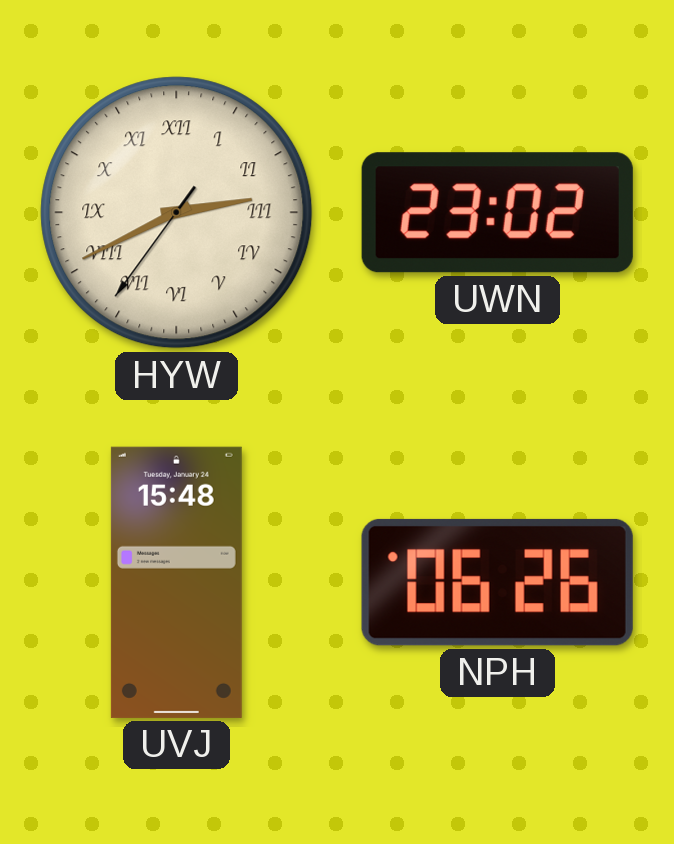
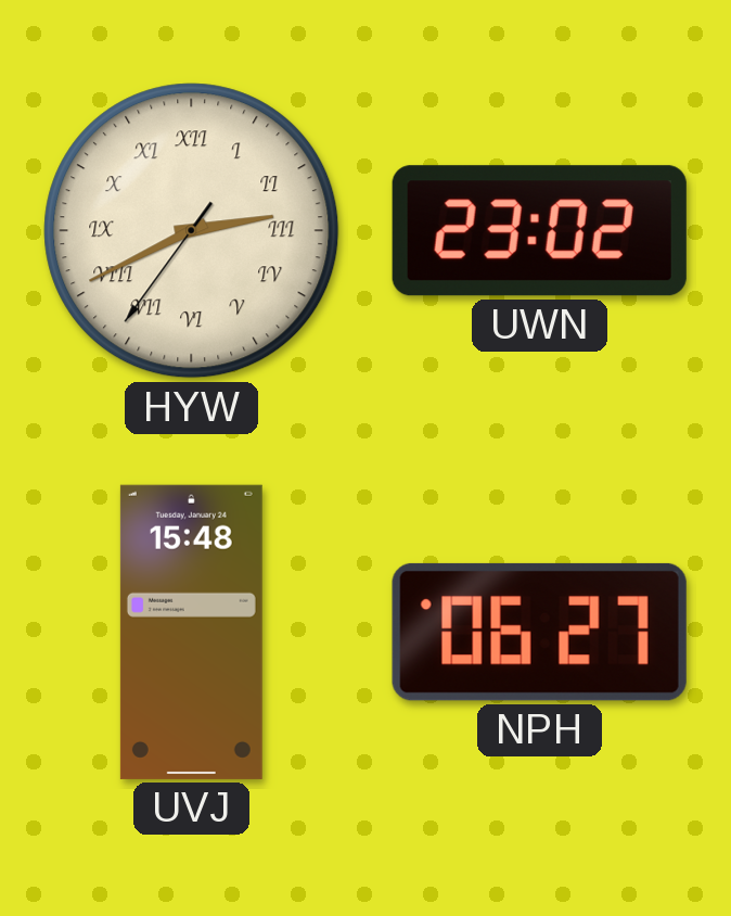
NPH: 06:26 -> 06:27
